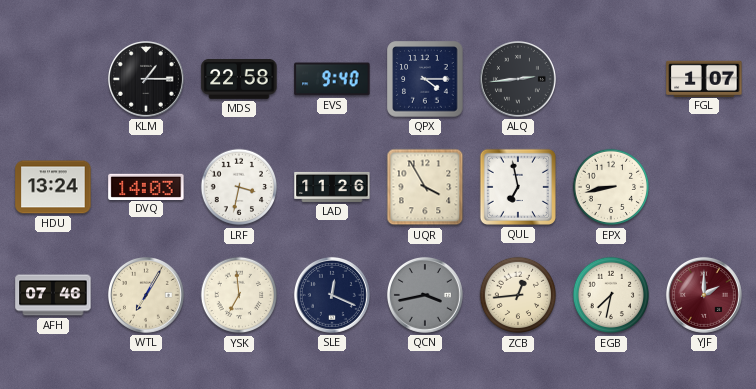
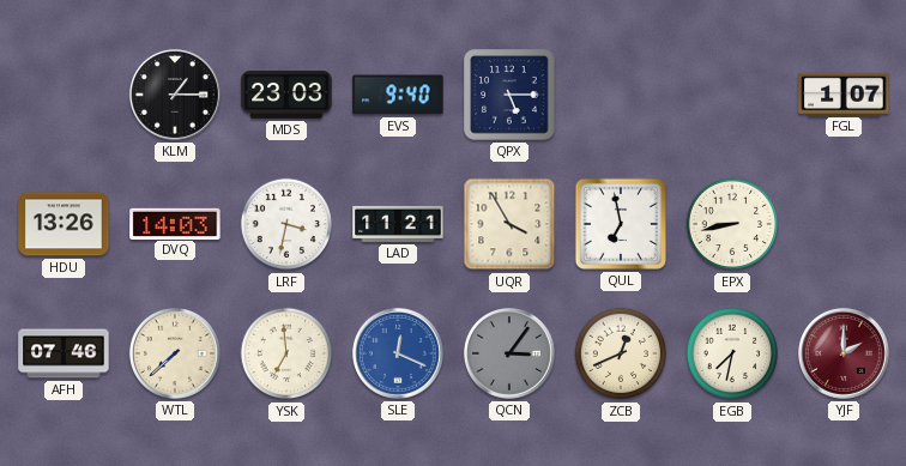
MDS: 22:58 -> 23:03
QPX: 4:15 -> 5:15
ALQ: 2:44 -> none
HDU: 13:24 -> 13:26
LAD: 11:26 -> 11:21
WTL: 7:05 -> 7:38
SLE dial: navy -> blue
QCN: 3:43 -> 3:06
ZCB: 12:44 -> 12:41
